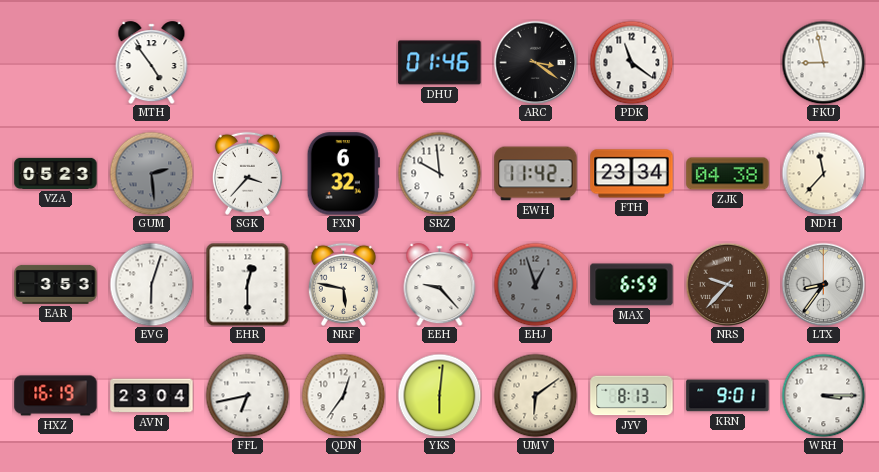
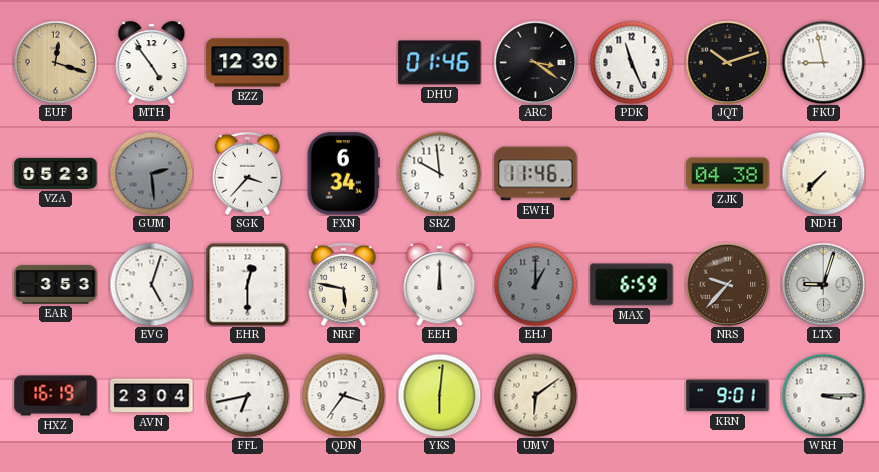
EUF: none -> 12:18
BZZ: none -> 12:30
PDK: 11:21 -> 11:26
JQT: none -> 10:12
FXN: 6:32 -> 6:34
EWH: 11:42 -> 11:46
FTH: 23:34 -> none
NDH: 11:37 -> 7:37
EVG: 6:03 -> 5:03
EEH: 9:23 -> 12:00
EHJ: 12:57 -> 1:00
LTX: 8:36 -> 9:03
QDN: 12:36 -> 3:36
JYV: 8:13 -> none
